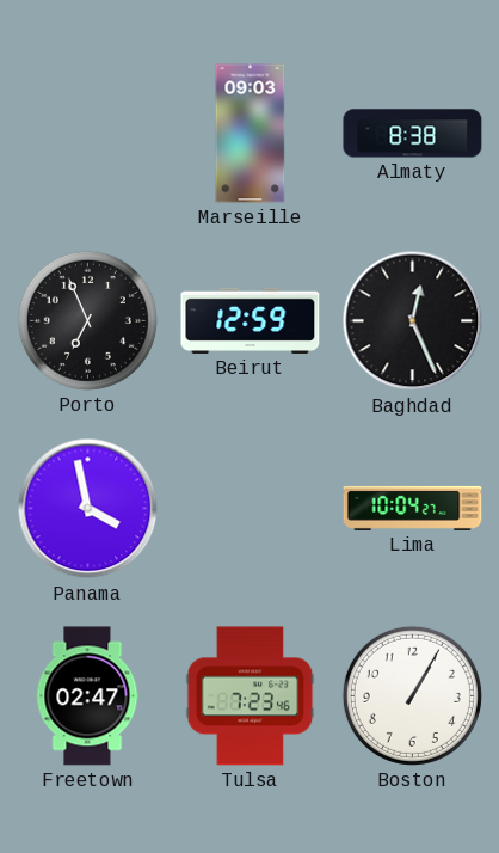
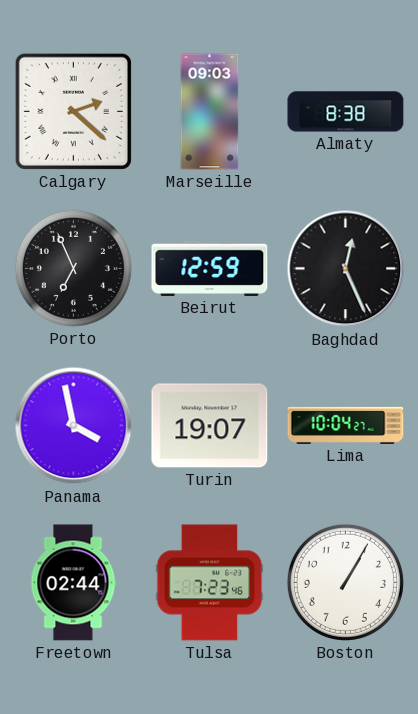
Calgary: none -> 2:22
Turin: none -> 19:07
Freetown: 02:47 -> 02:44
